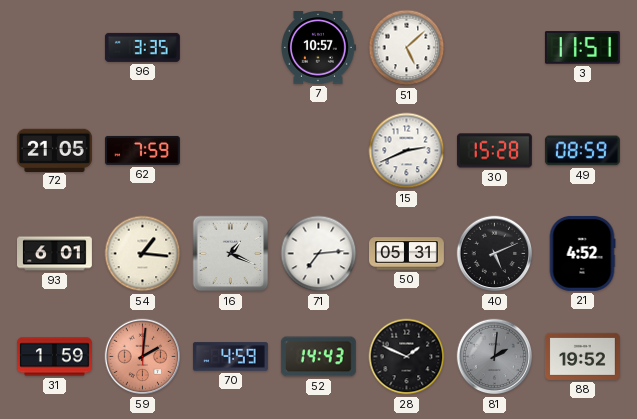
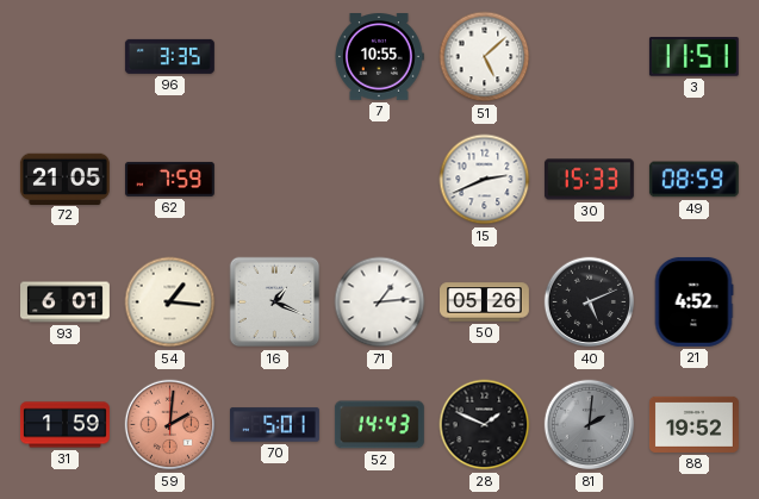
7: 10:57 -> 10:55
30: 15:28 -> 15:33
71: 7:14 -> 1:14
50: 05:31 -> 05:26
70: 4:59 -> 5:01
